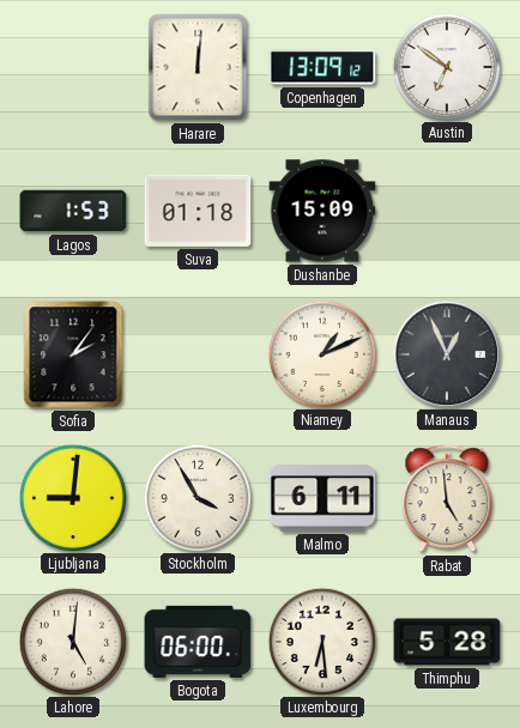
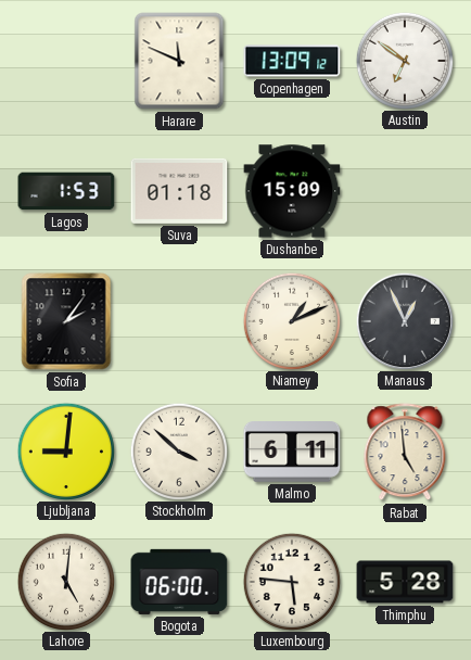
Harare: 12:01 -> 11:49
Stockholm: 3:55 -> 3:52
Luxembourg: 6:29 -> 5:46
